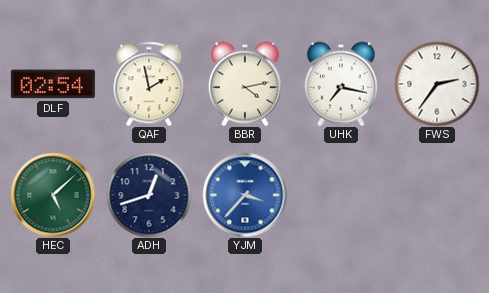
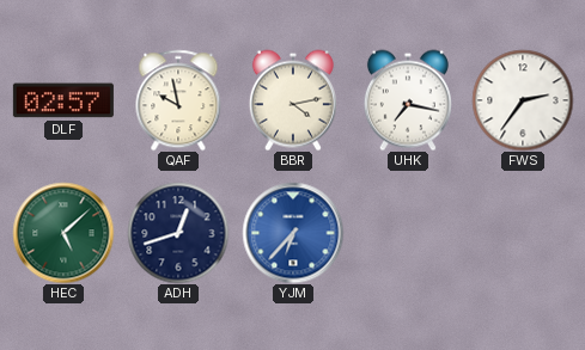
DLF: 02:54 -> 02:57
QAF: 1:58 -> 9:58
YJM: 3:37 -> 6:37
